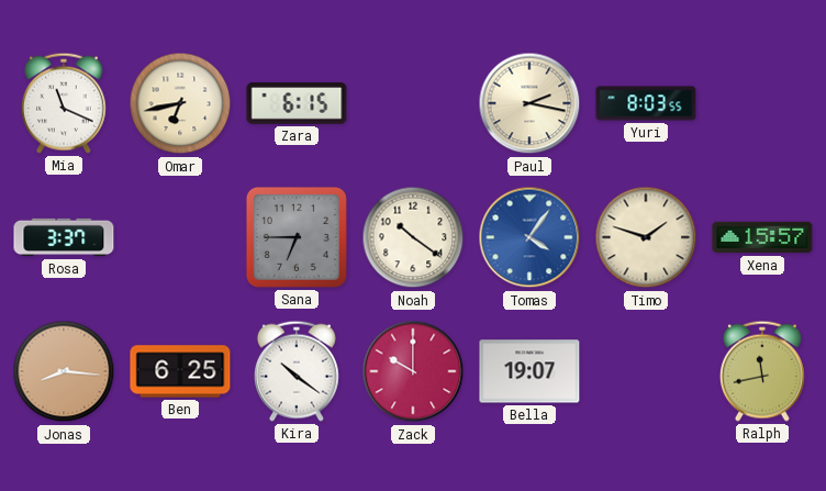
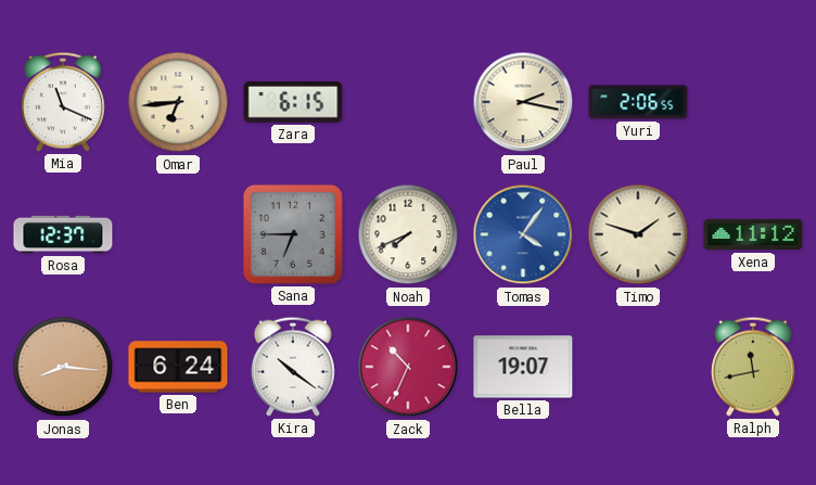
Omar: 6:43 -> 6:44
Yuri: 8:03 -> 2:06
Rosa: 3:37 -> 12:37
Noah: 10:21 -> 7:41
Xena: 15:57 -> 11:12
Ben: 6:25 -> 6:24
Zack: 10:00 -> 10:34
